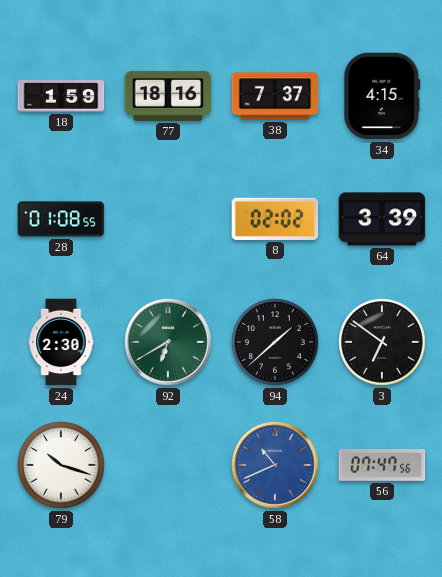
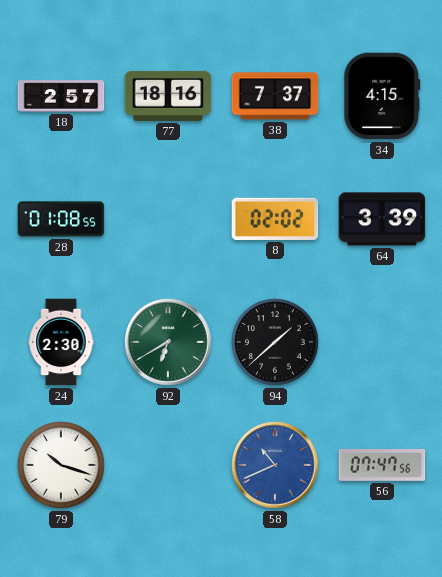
18: 1:59 -> 2:57
3: 6:51 -> none
